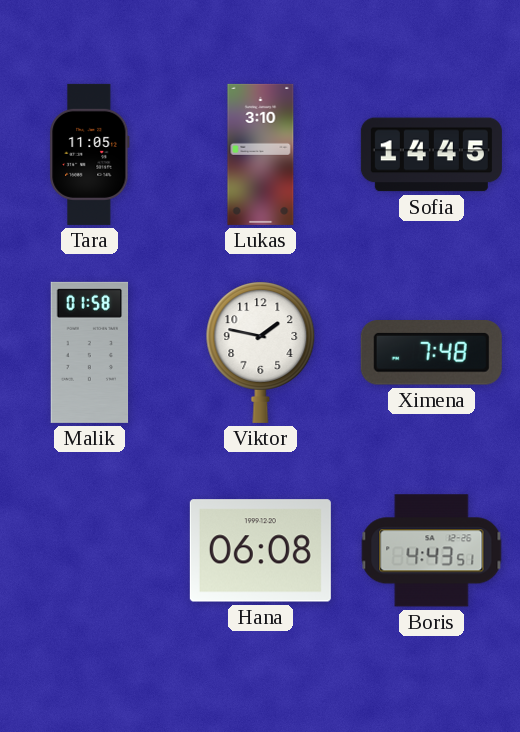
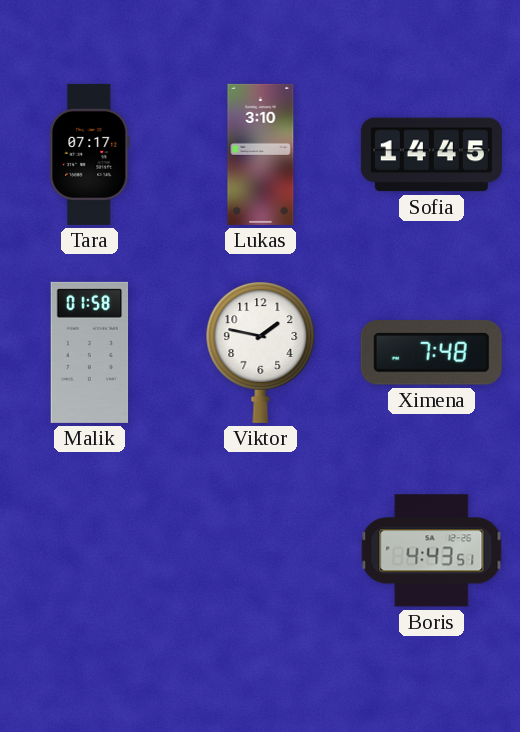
Tara: 11:05 -> 07:17
Hana: 06:08 -> none
